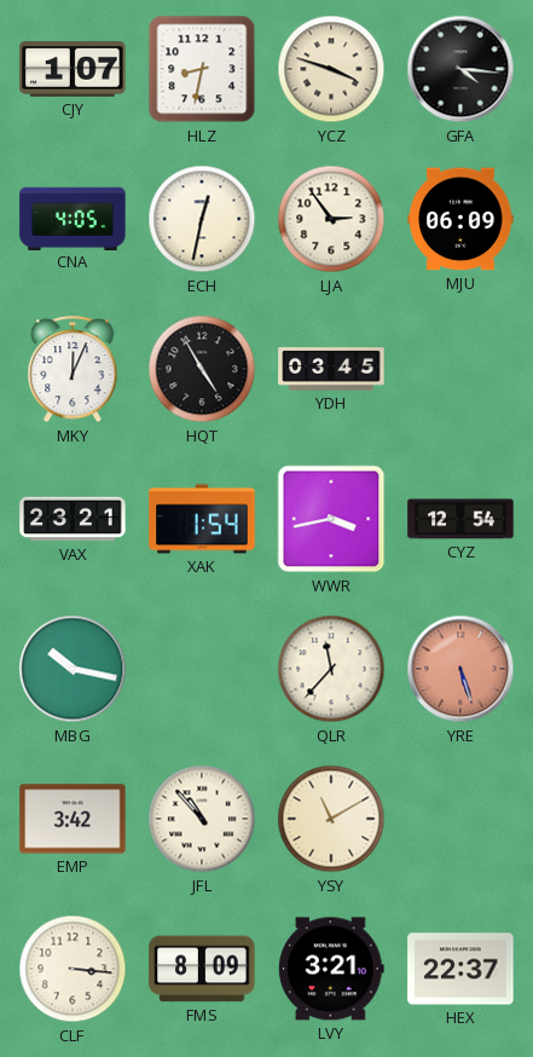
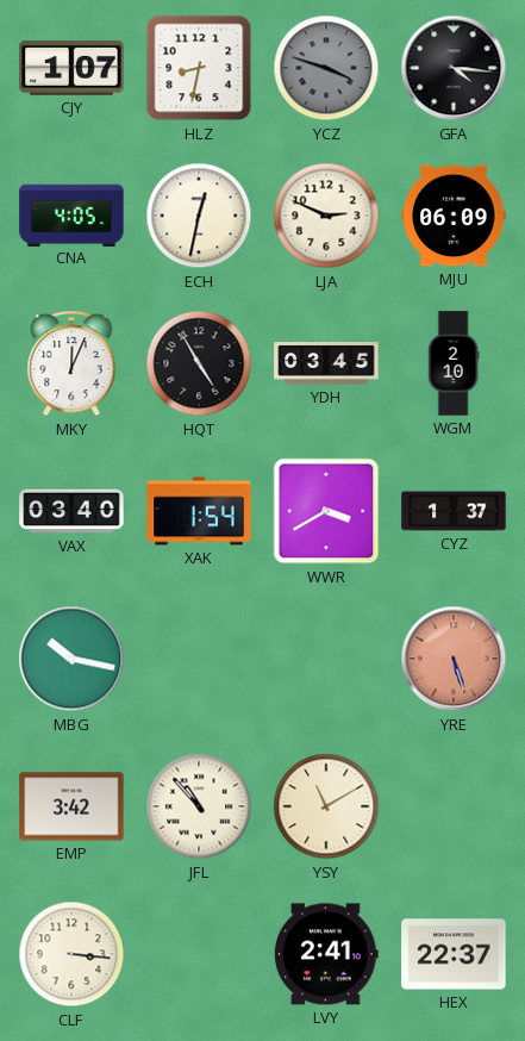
YCZ dial: cream -> grey
LJA: 2:54 -> 2:49
WGM: none -> 2:10
VAX: 23:21 -> 03:40
WWR: 3:43 -> 3:40
CYZ: 12:54 -> 1:37
QLR: 11:37 -> none
FMS: 8:09 -> none
LVY: 3:21 -> 2:41
